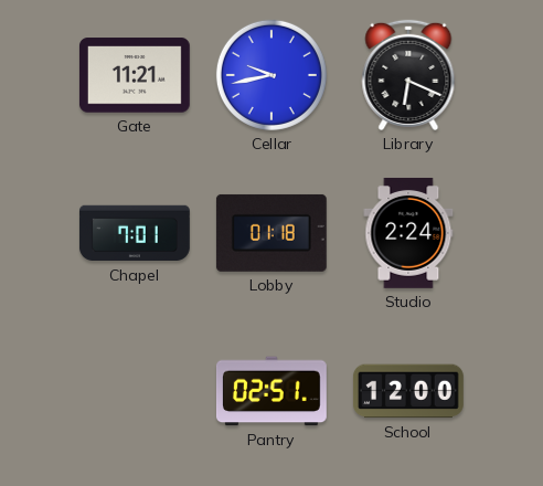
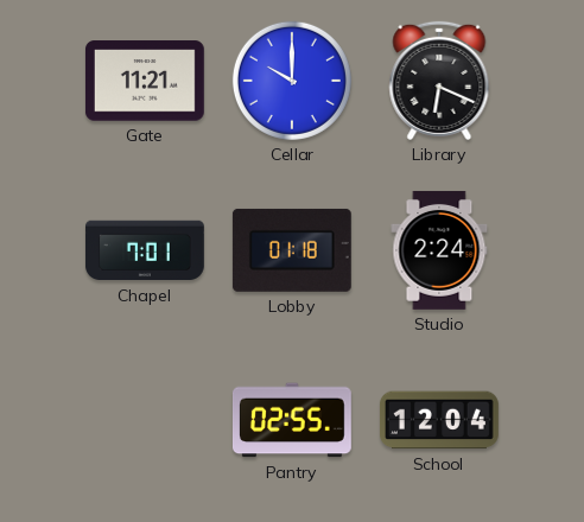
Cellar: 9:43 -> 10:00
Pantry: 02:51 -> 02:55
School: 12:00 -> 12:04
